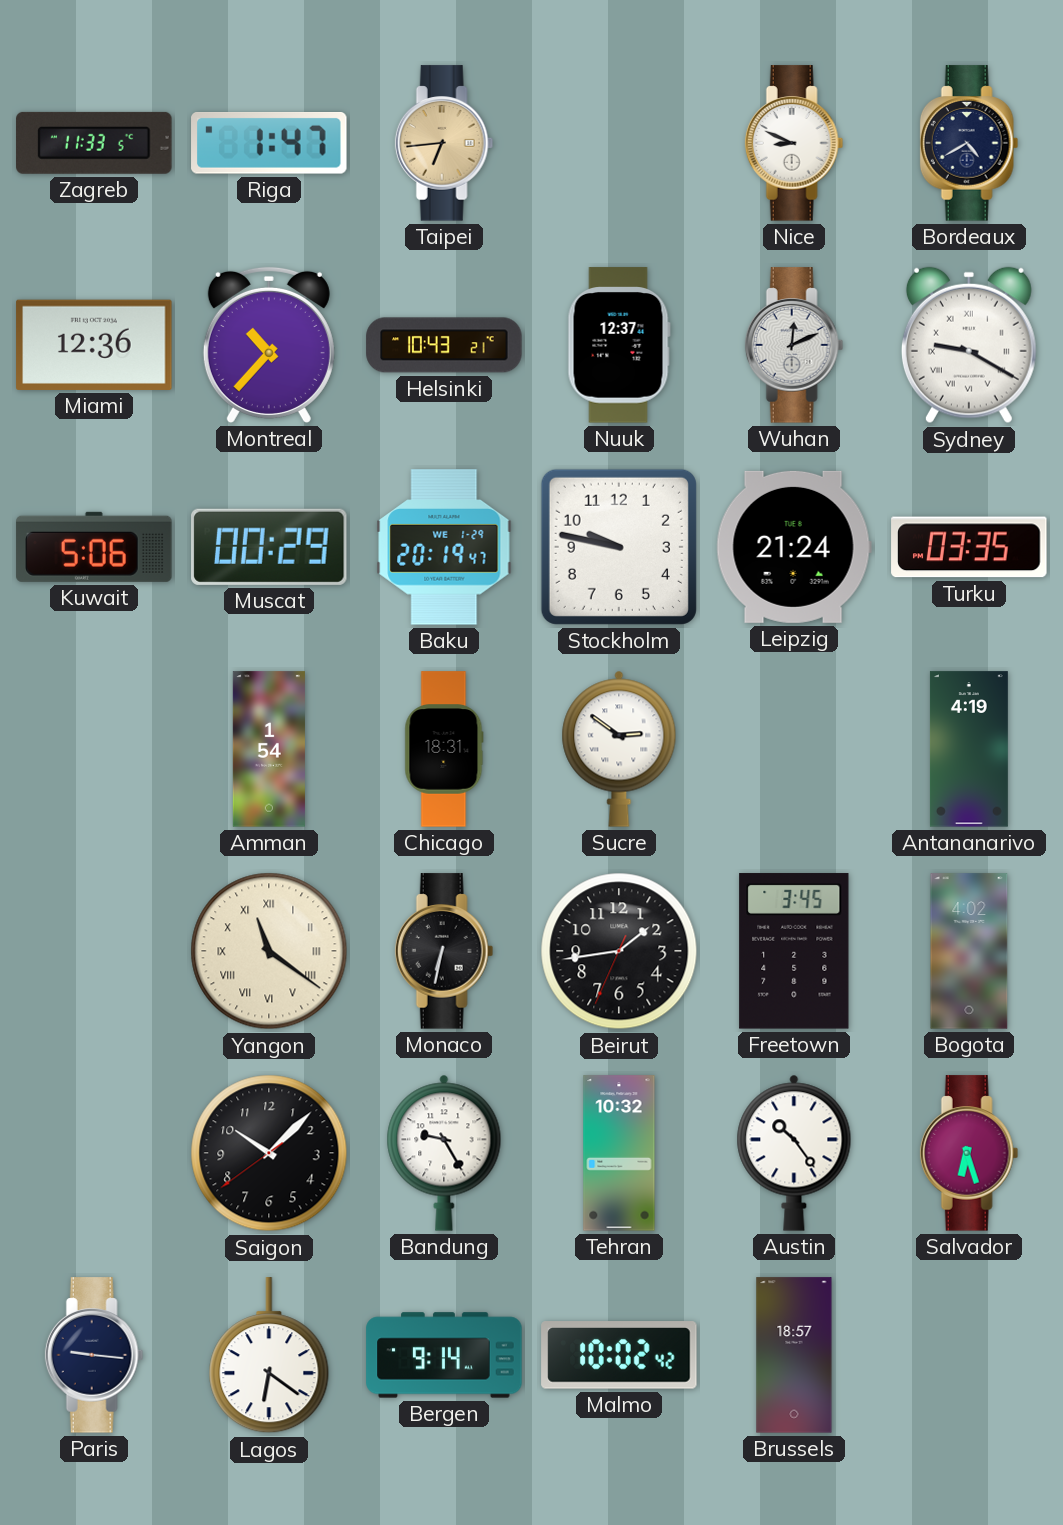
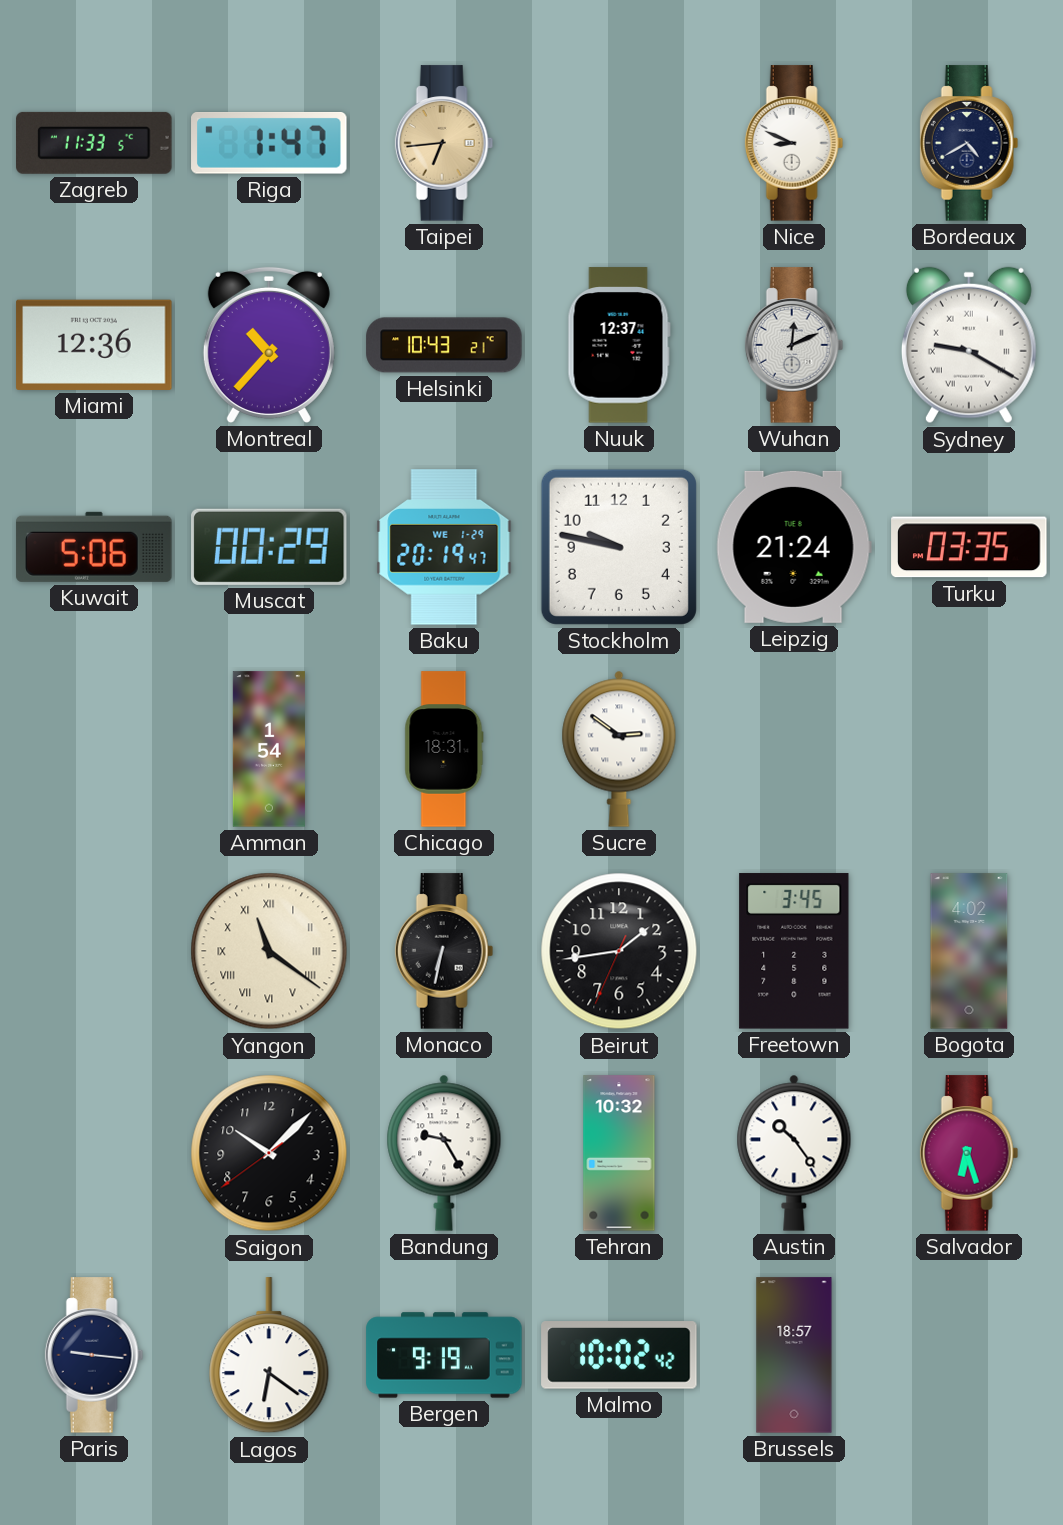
Antananarivo: 4:19 -> none
Bergen: 9:14 -> 9:19
